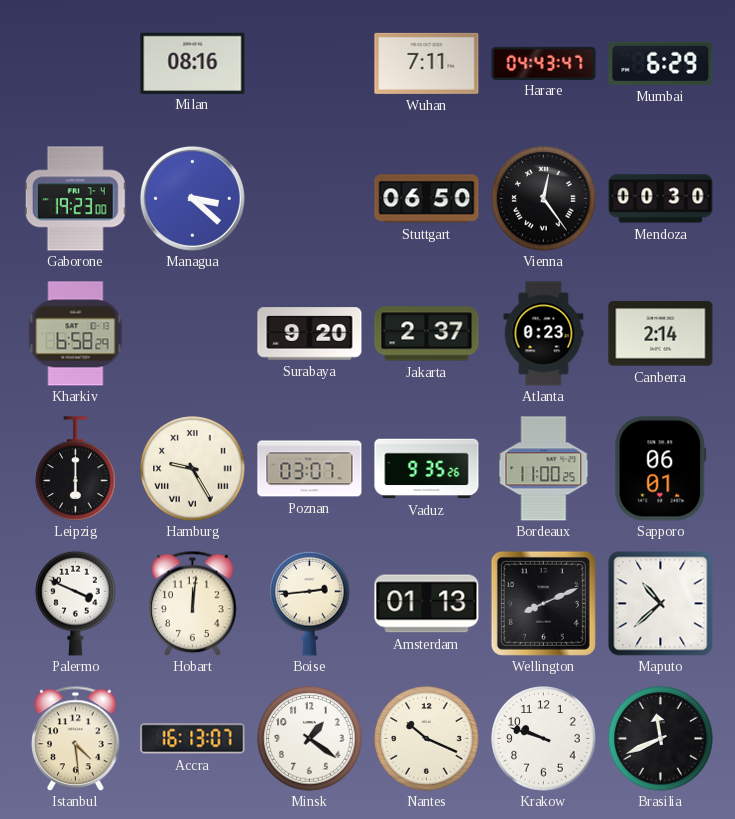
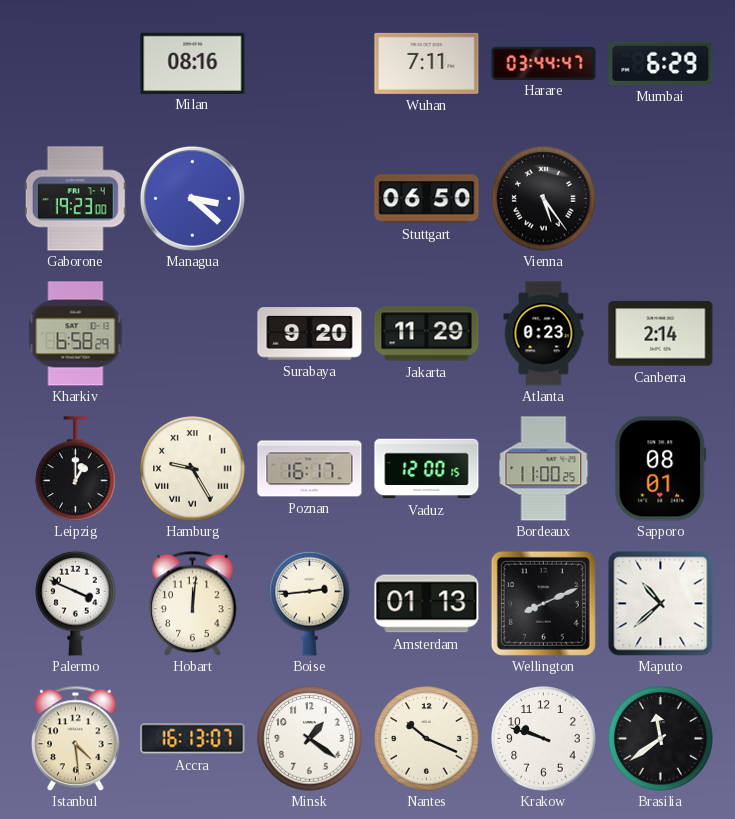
Harare: 04:43 -> 03:44
Vienna: 12:24 -> 5:24
Mendoza: 00:30 -> none
Jakarta: 2:37 -> 11:29
Leipzig: 6:00 -> 1:00
Poznan: 03:07 -> 16:17
Vaduz: 9:35 -> 12:00
Sapporo: 06:01 -> 08:01
Brasilia: 11:41 -> 11:39
